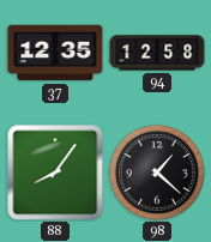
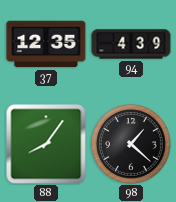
94: 12:58 -> 4:39
